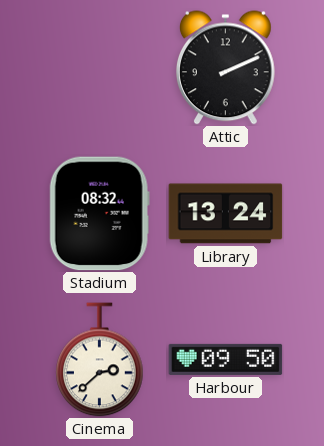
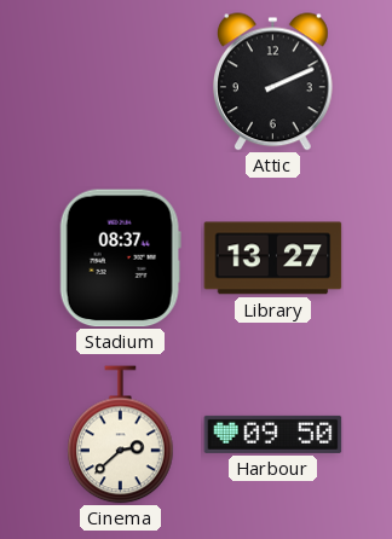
Stadium: 08:32 -> 08:37
Library: 13:24 -> 13:27
